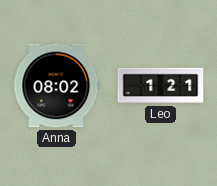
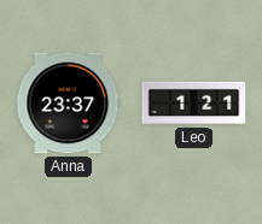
Anna: 08:02 -> 23:37
